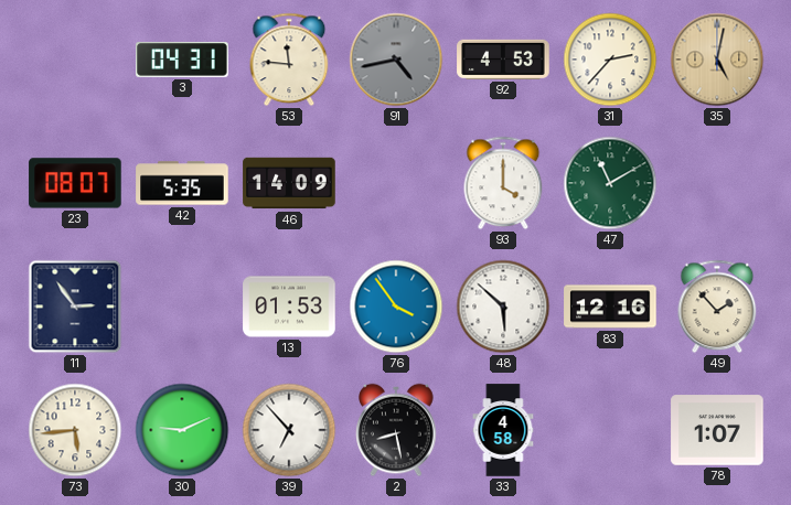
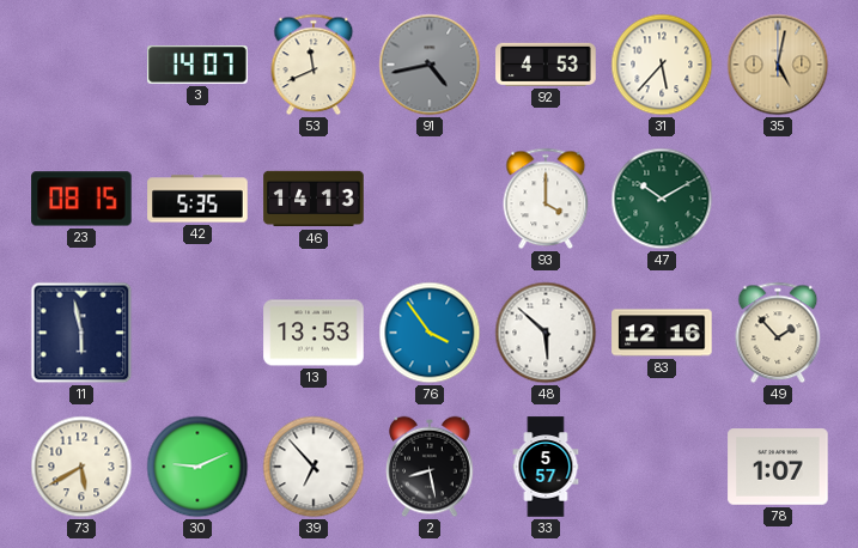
3: 04:31 -> 14:07
53: 11:46 -> 11:41
31: 2:37 -> 5:37
23: 08:07 -> 08:15
46: 14:09 -> 14:13
47: 11:10 -> 10:10
11: 2:54 -> 5:58
13: 01:53 -> 13:53
73: 5:44 -> 5:40
33: 4:58 -> 5:57
